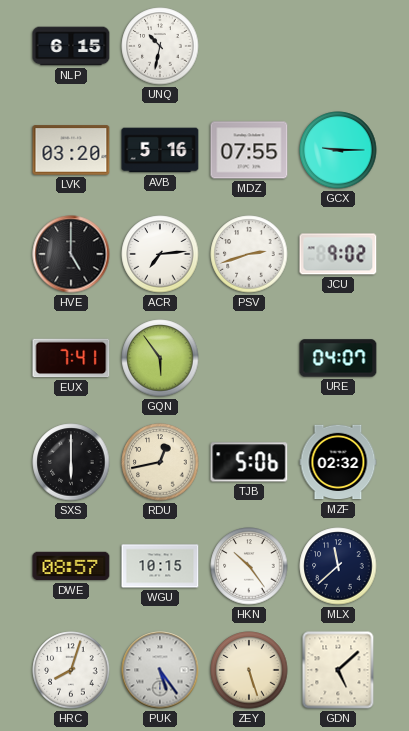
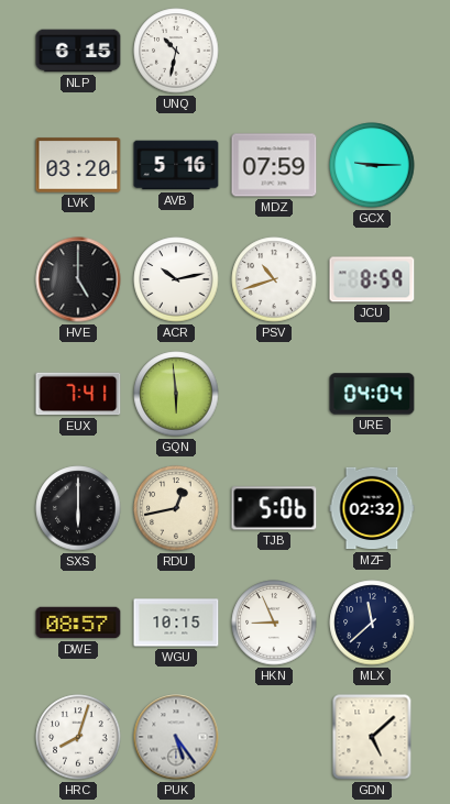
MDZ: 07:55 -> 07:59
ACR: 7:14 -> 10:13
PSV: 2:42 -> 10:42
JCU: 9:02 -> 8:59
GQN: 5:54 -> 5:59
URE: 04:07 -> 04:04
HKN: 10:24 -> 8:56
ZEY: 5:27 -> none
